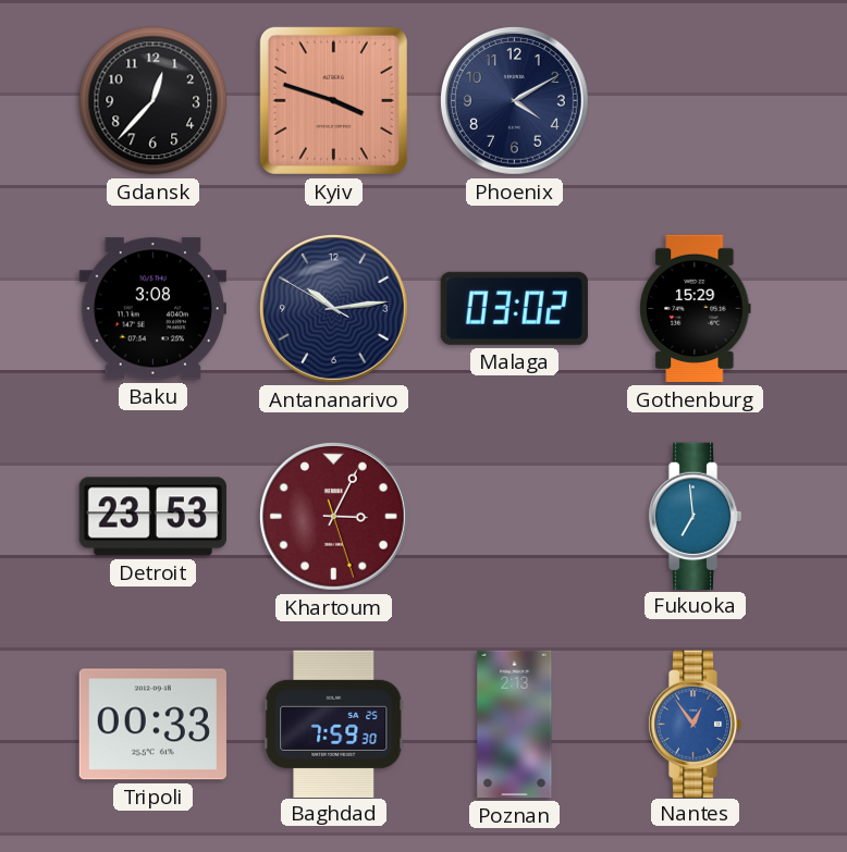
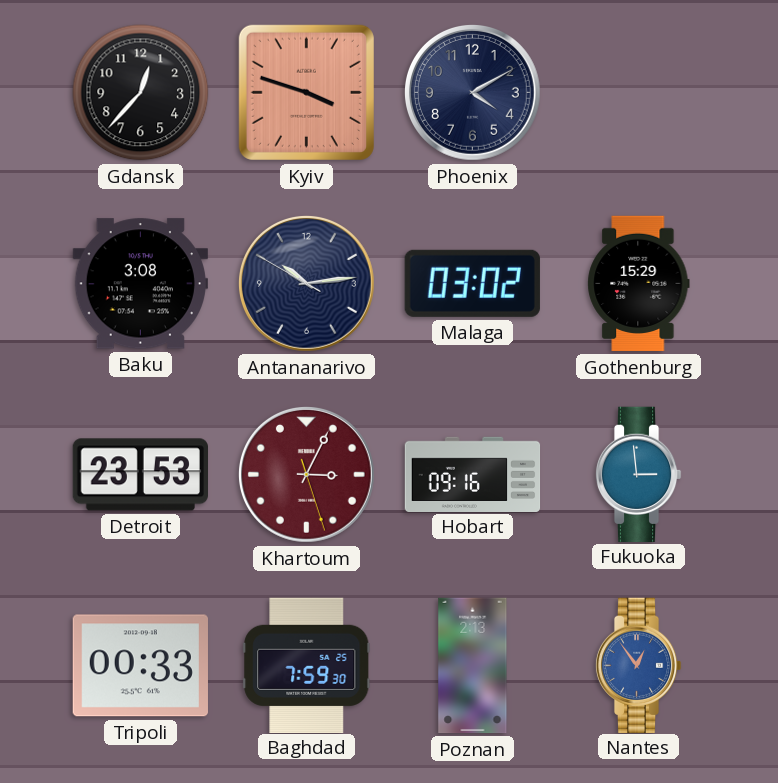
Hobart: none -> 09:16
Fukuoka: 6:59 -> 2:59
